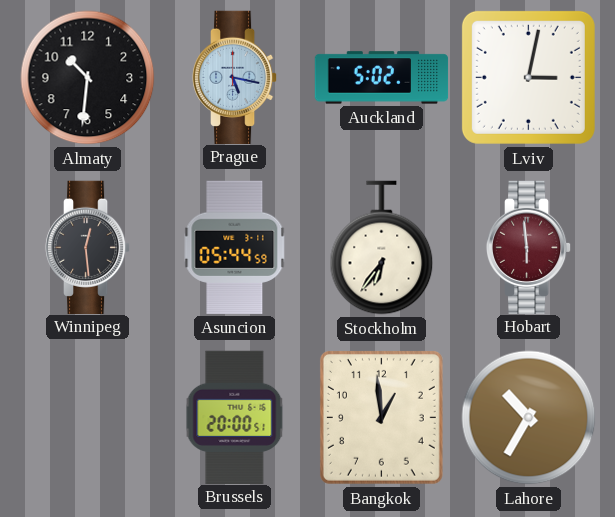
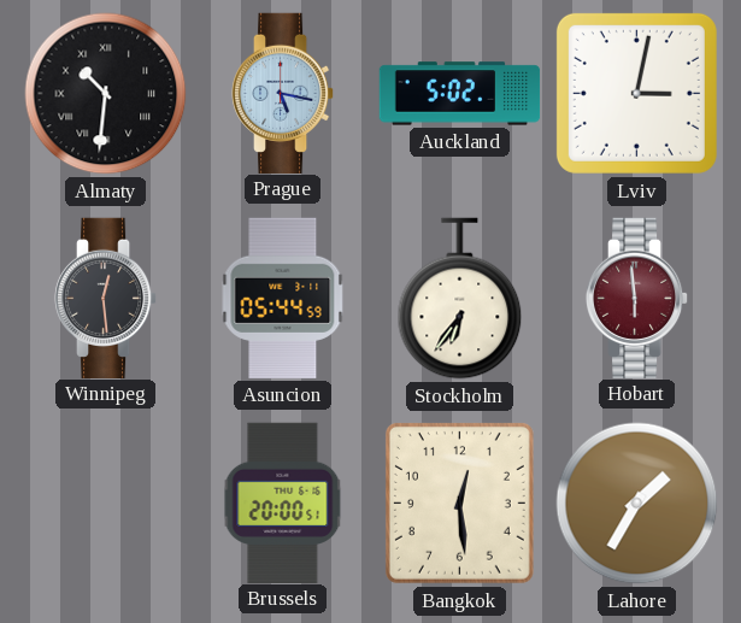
Almaty numerals: Arabic -> Roman
Bangkok: 12:59 -> 12:29
Lahore: 10:35 -> 1:35
